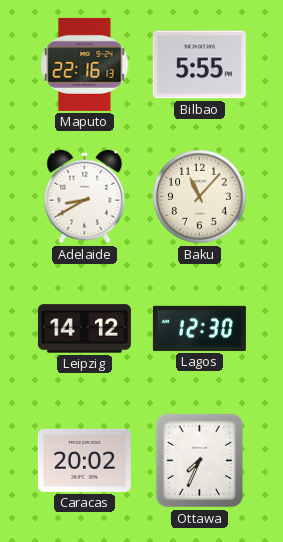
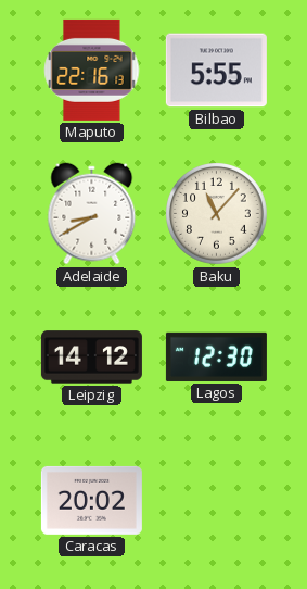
Ottawa: 7:34 -> none
